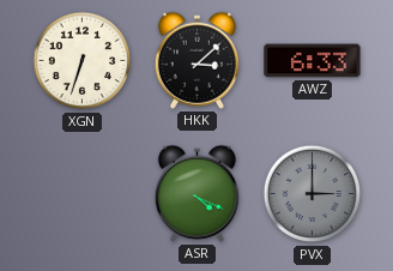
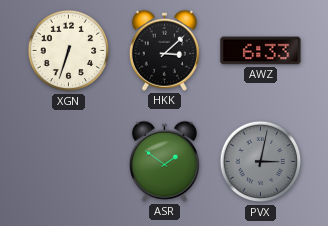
ASR: 4:19 -> 1:51
PVX: 3:00 -> 3:02
